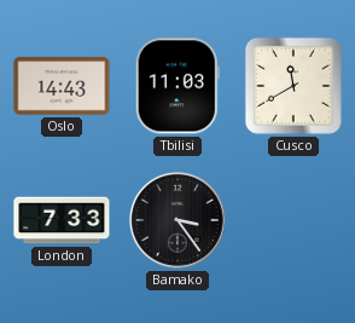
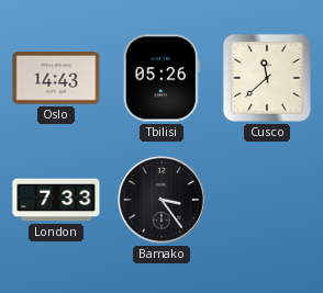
Tbilisi: 11:03 -> 05:26
Cusco: 11:40 -> 11:38
